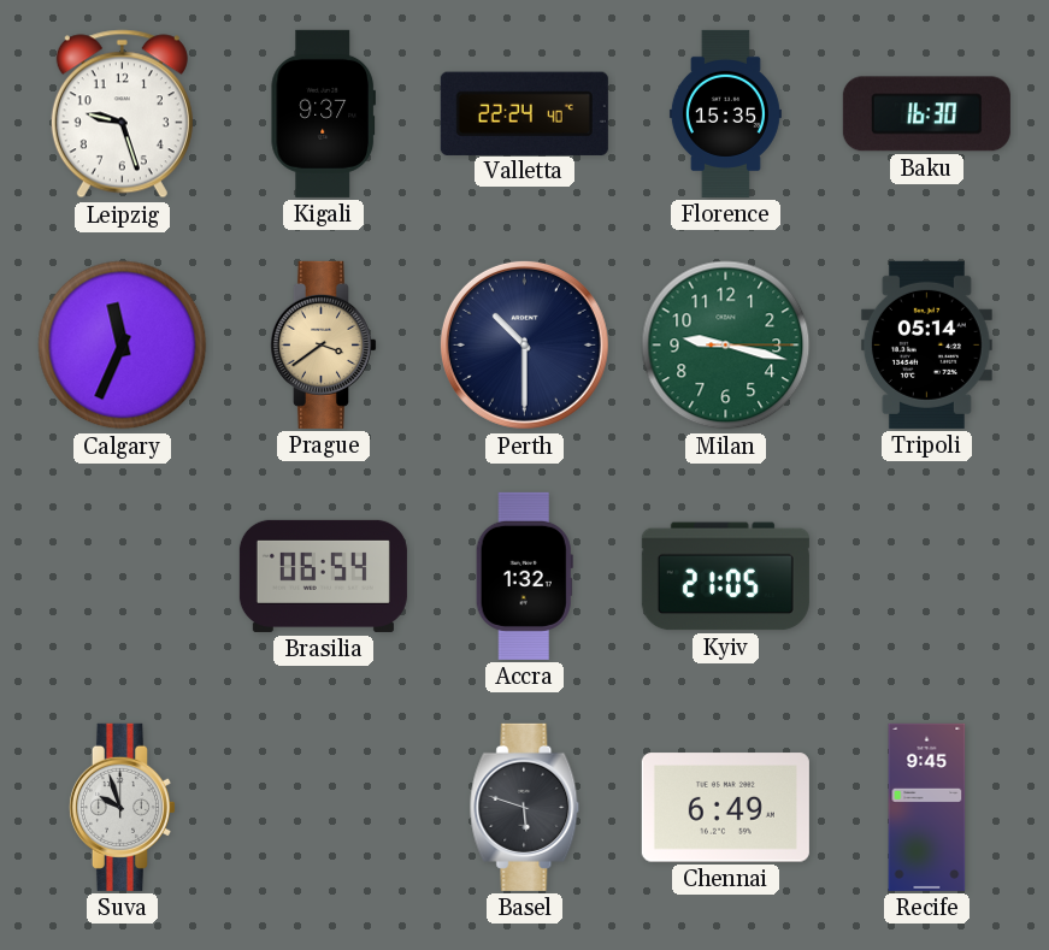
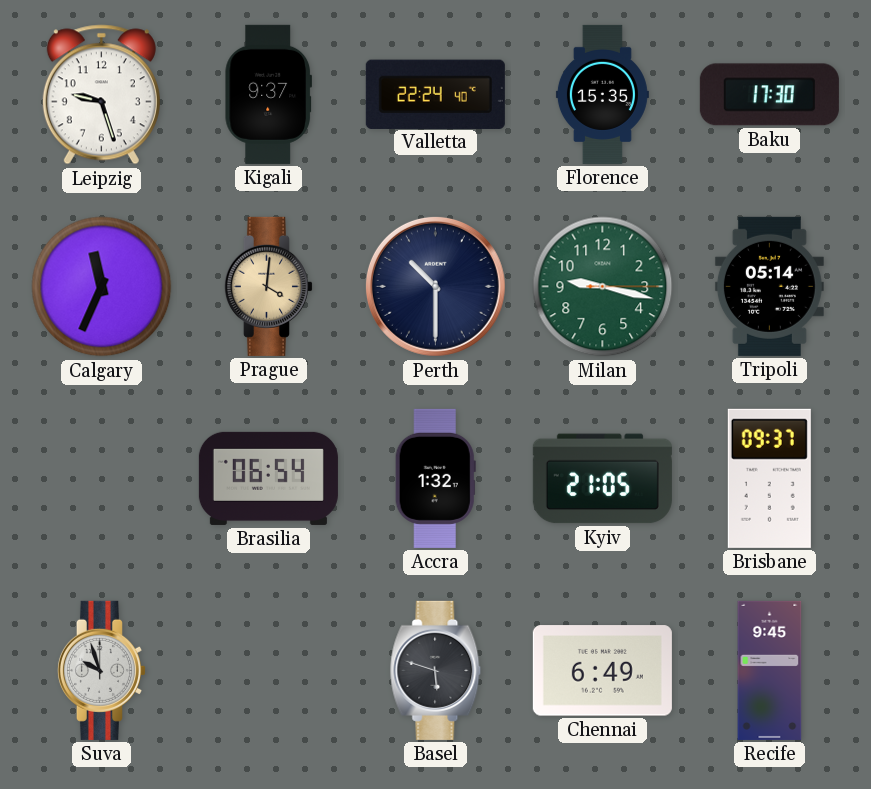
Baku: 16:30 -> 17:30
Prague: 3:39 -> 4:01
Brisbane: none -> 09:37
